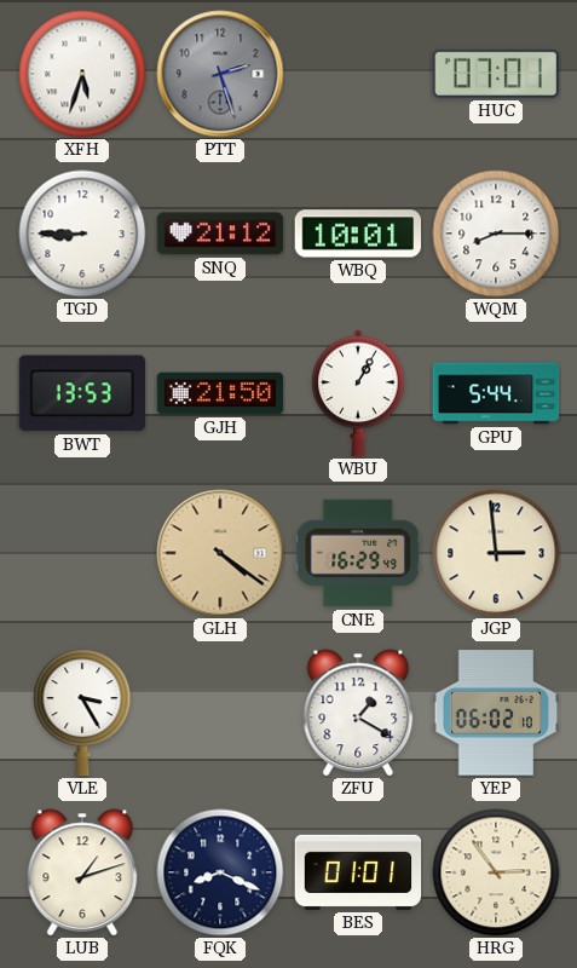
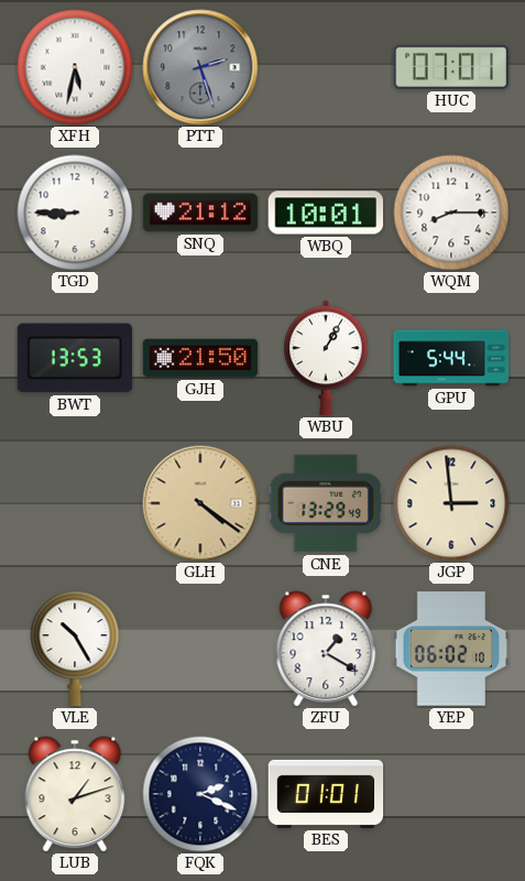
XFH: 5:33 -> 5:32
CNE: 16:29 -> 13:29
VLE: 3:25 -> 10:25
FQK: 8:19 -> 2:19
HRG: 2:54 -> none
